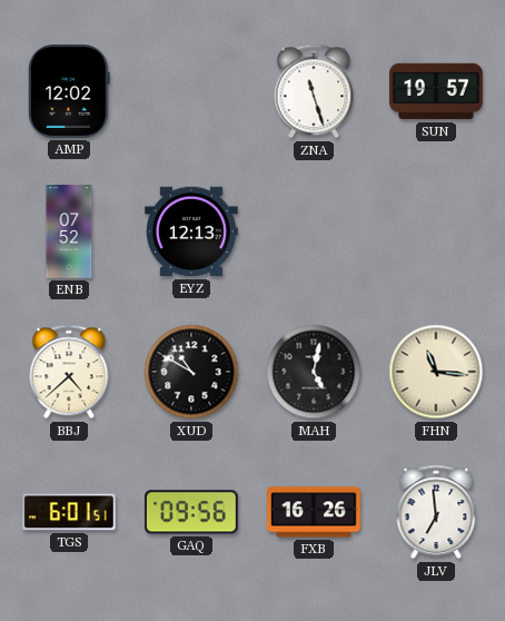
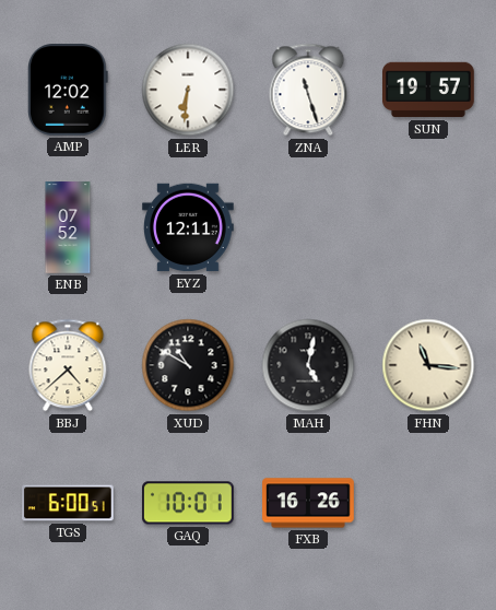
LER: none -> 6:31
EYZ: 12:13 -> 12:11
TGS: 6:01 -> 6:00
GAQ: 09:56 -> 10:01
JLV: 6:59 -> none
